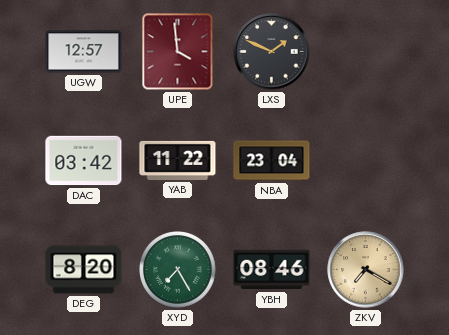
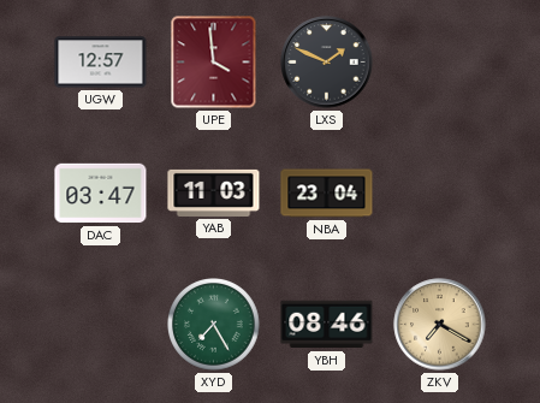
DAC: 03:42 -> 03:47
YAB: 11:22 -> 11:03
DEG: 8:20 -> none
